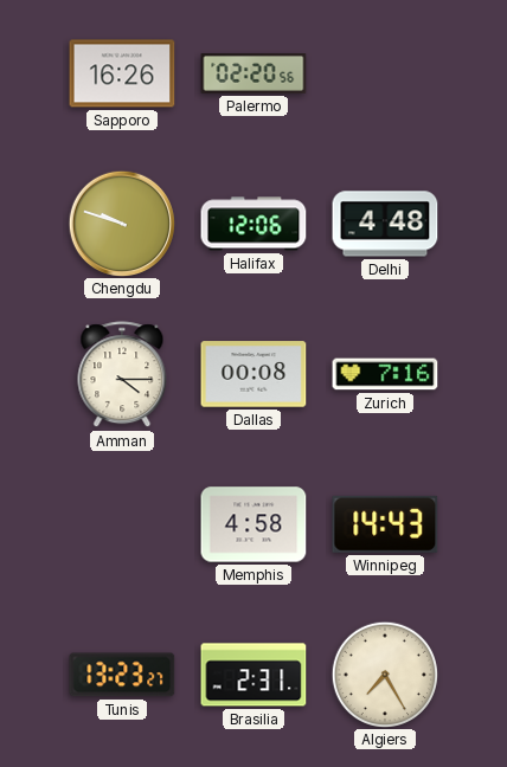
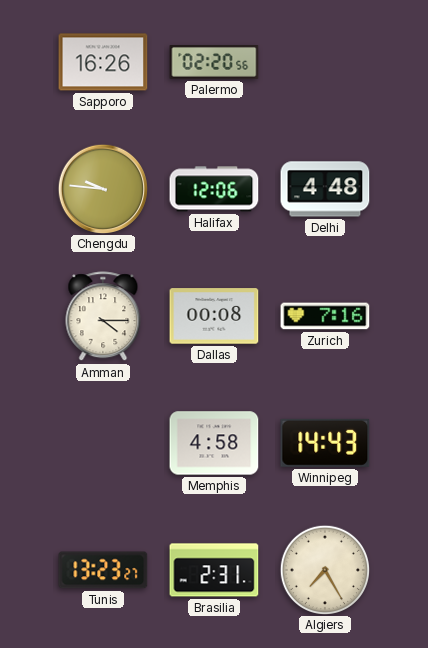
Chengdu: 9:48 -> 9:46
